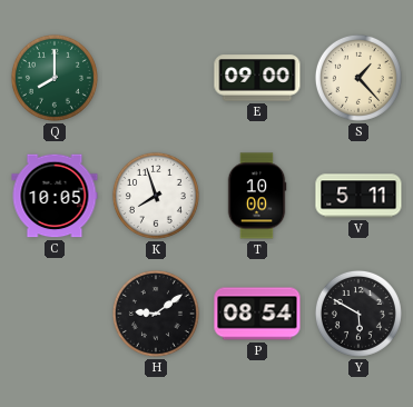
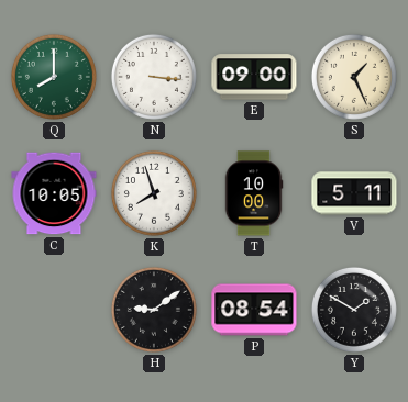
N: none -> 3:16
S: 1:23 -> 1:26
Y: 5:50 -> 1:50
